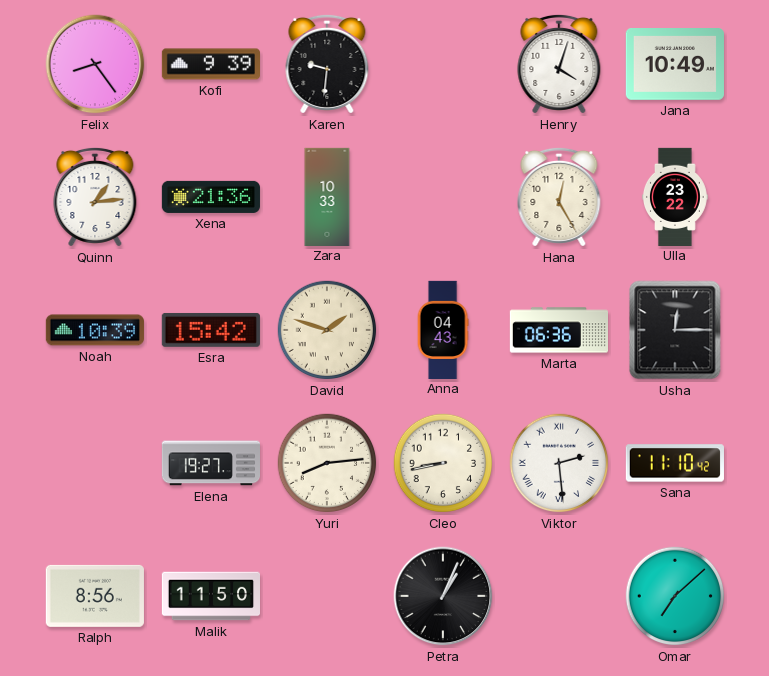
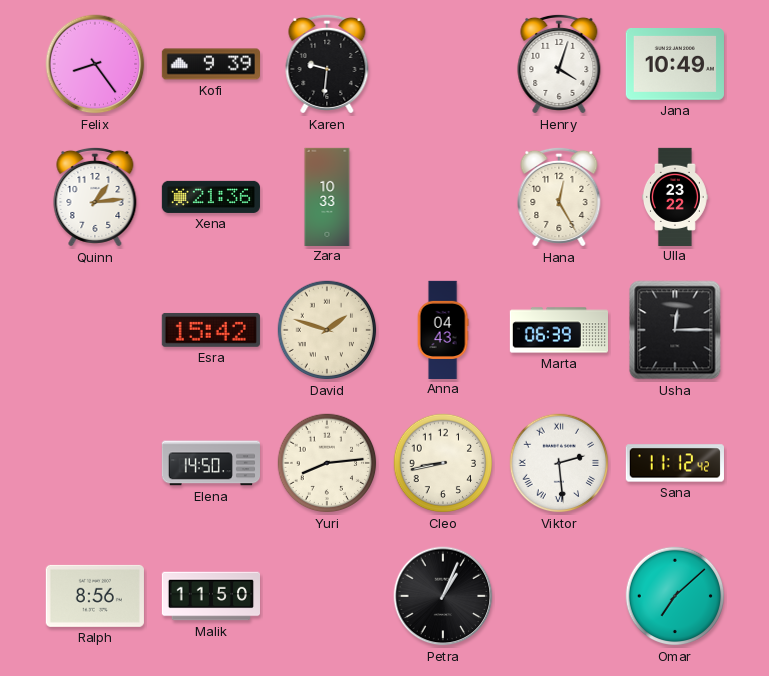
Noah: 10:39 -> none
Marta: 06:36 -> 06:39
Elena: 19:27 -> 14:50
Sana: 11:10 -> 11:12
